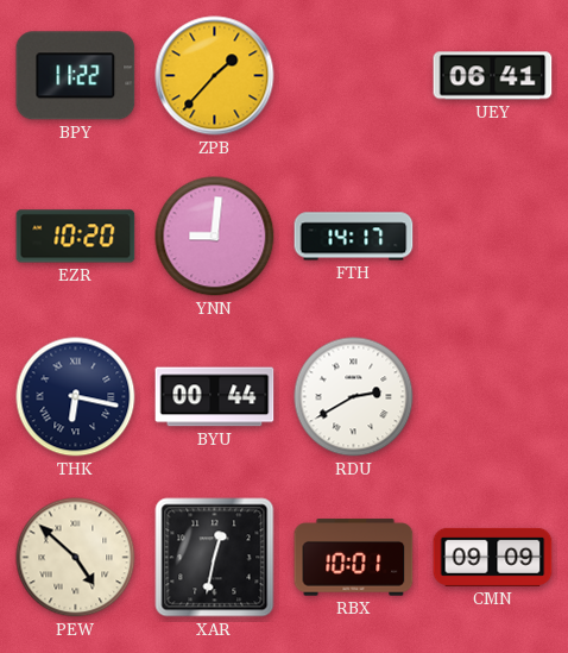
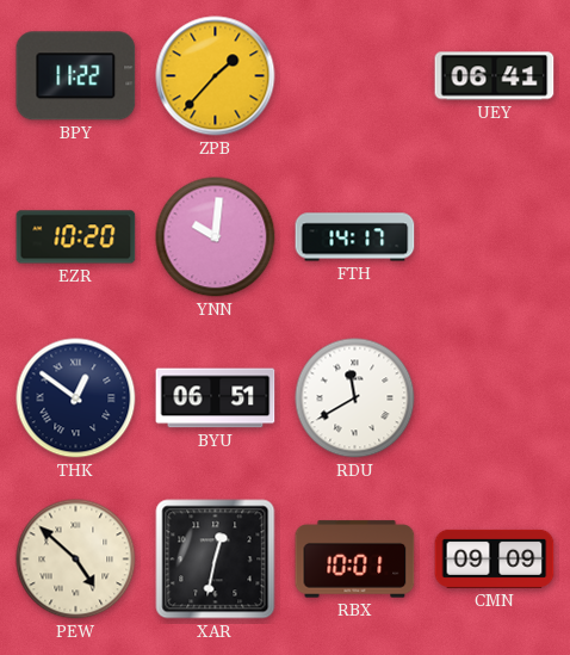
YNN: 9:01 -> 10:01
THK: 6:17 -> 12:51
BYU: 00:44 -> 06:51
RDU: 2:40 -> 11:40
